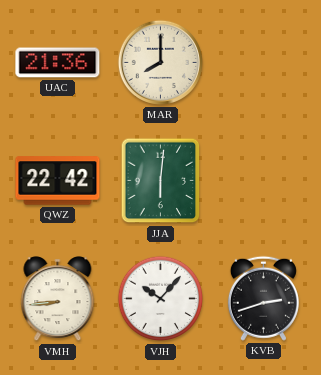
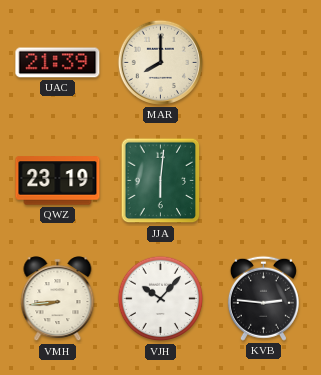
UAC: 21:36 -> 21:39
QWZ: 22:42 -> 23:19
KVB: 2:42 -> 2:46
